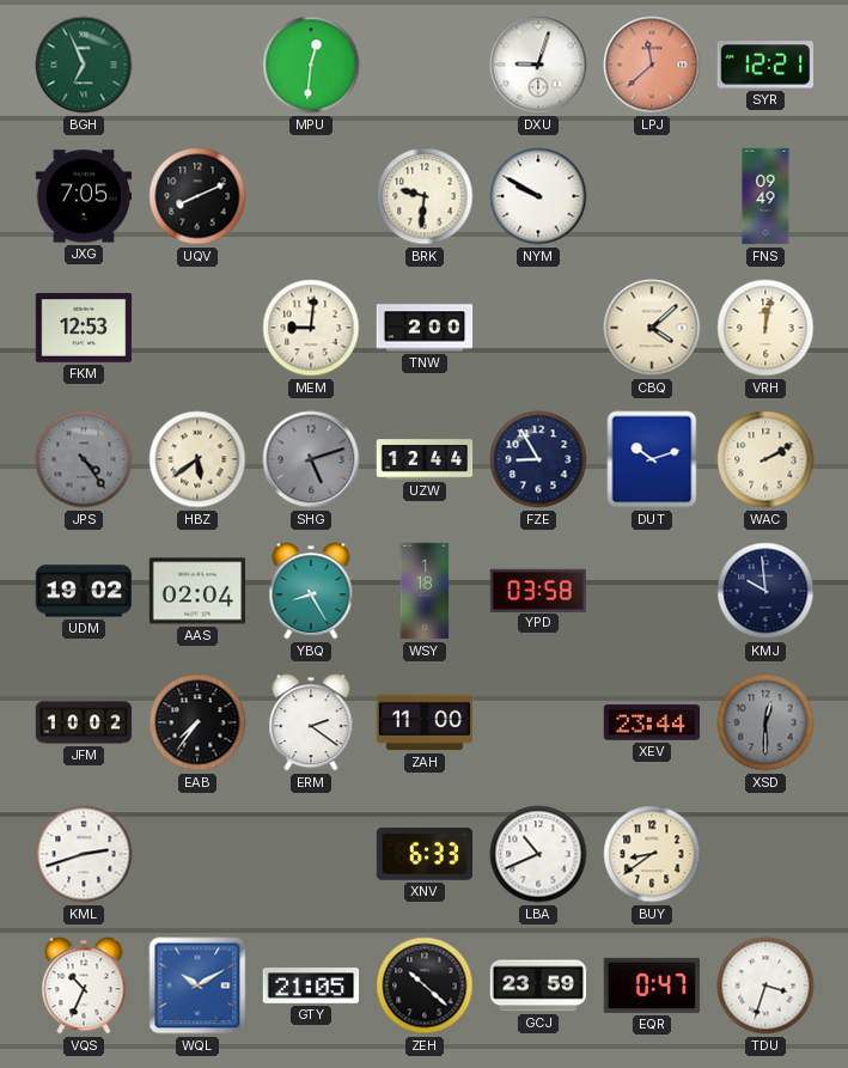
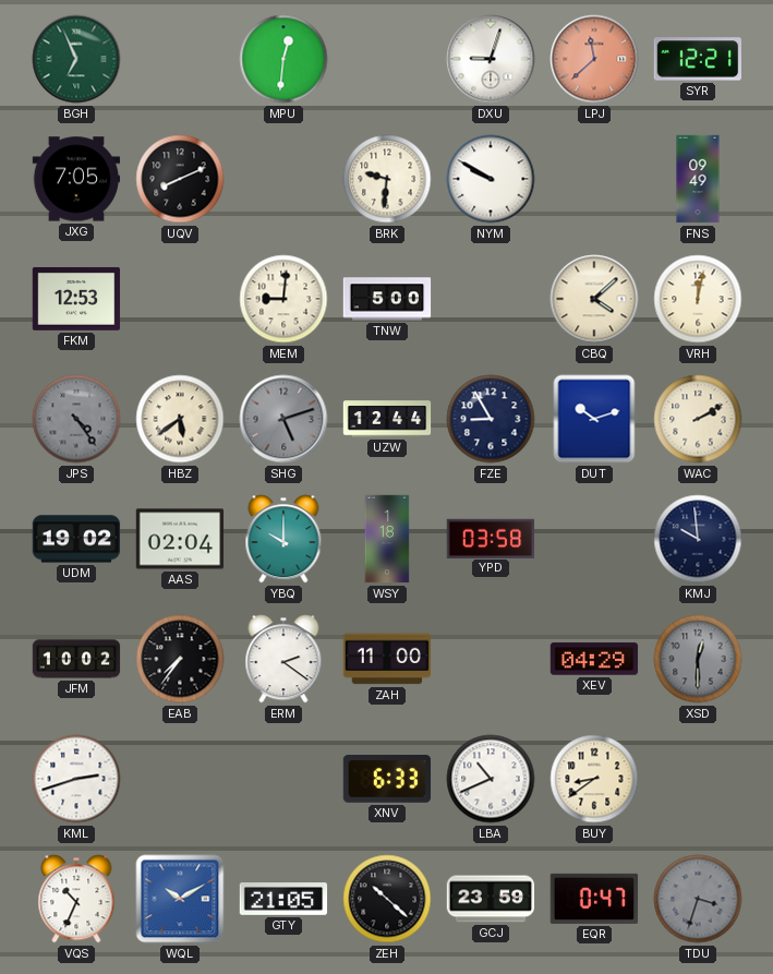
TNW: 2:00 -> 5:00
YBQ: 8:25 -> 10:00
XEV: 23:44 -> 04:29
TDU dial: white -> grey
